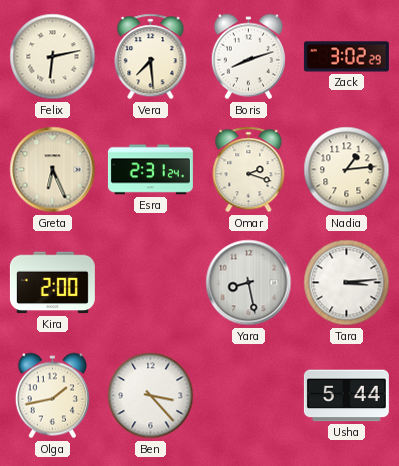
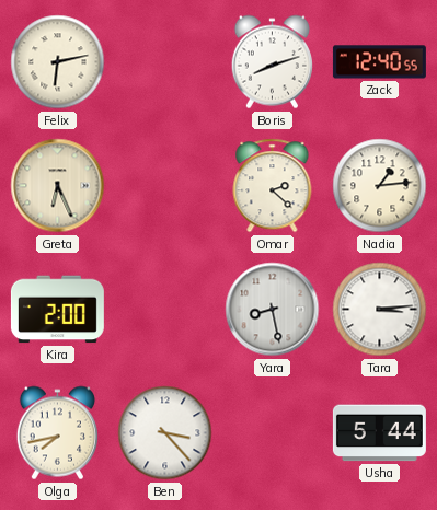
Vera: 7:29 -> none
Zack: 3:02 -> 12:40
Esra: 2:31 -> none
Omar: 2:18 -> 2:22
Olga: 1:43 -> 7:43
